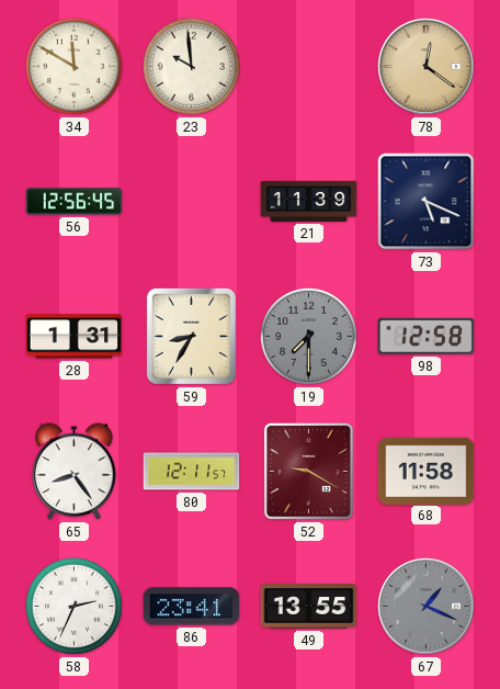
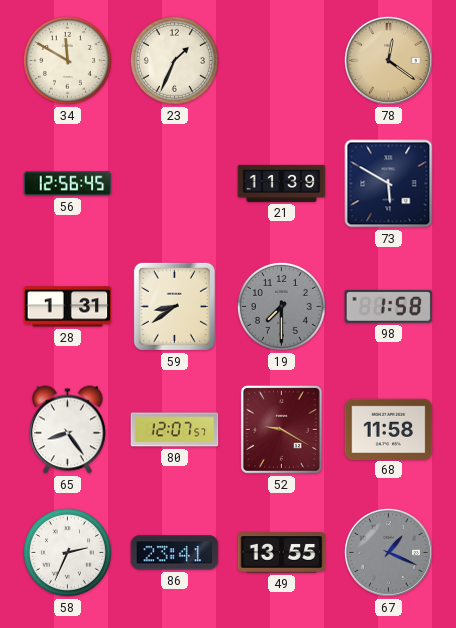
23: 9:59 -> 1:34
73: 5:19 -> 5:50
59: 8:35 -> 8:39
98: 12:58 -> 1:58
80: 12:11 -> 12:07
